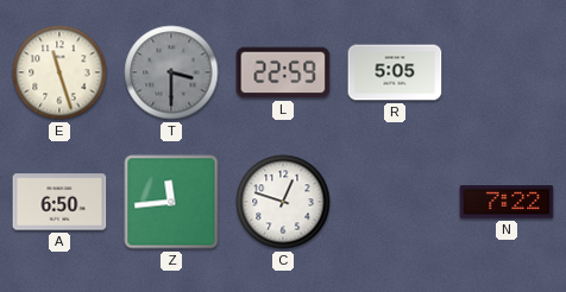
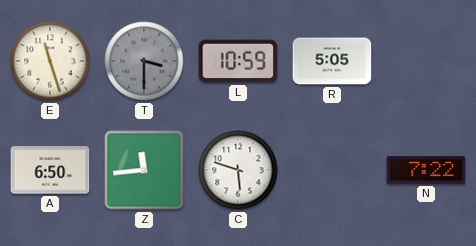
L: 22:59 -> 10:59
C: 12:48 -> 5:48
